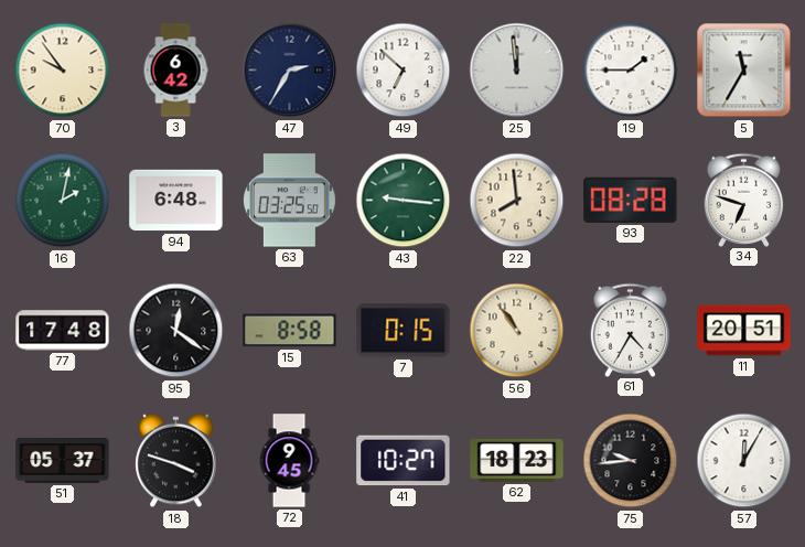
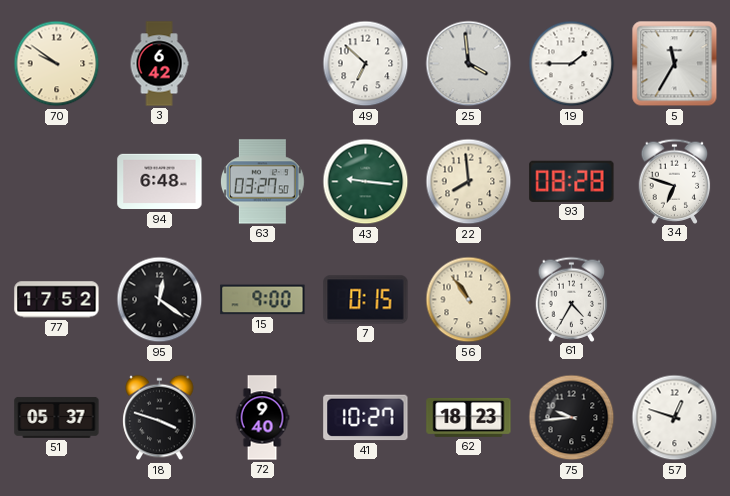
70: 9:54 -> 9:51
47: 2:35 -> none
25: 11:59 -> 3:59
16: 2:02 -> none
63: 03:25 -> 03:27
77: 17:48 -> 17:52
15: 8:58 -> 9:00
11: 20:51 -> none
72: 9:45 -> 9:40
57: 12:05 -> 12:48
